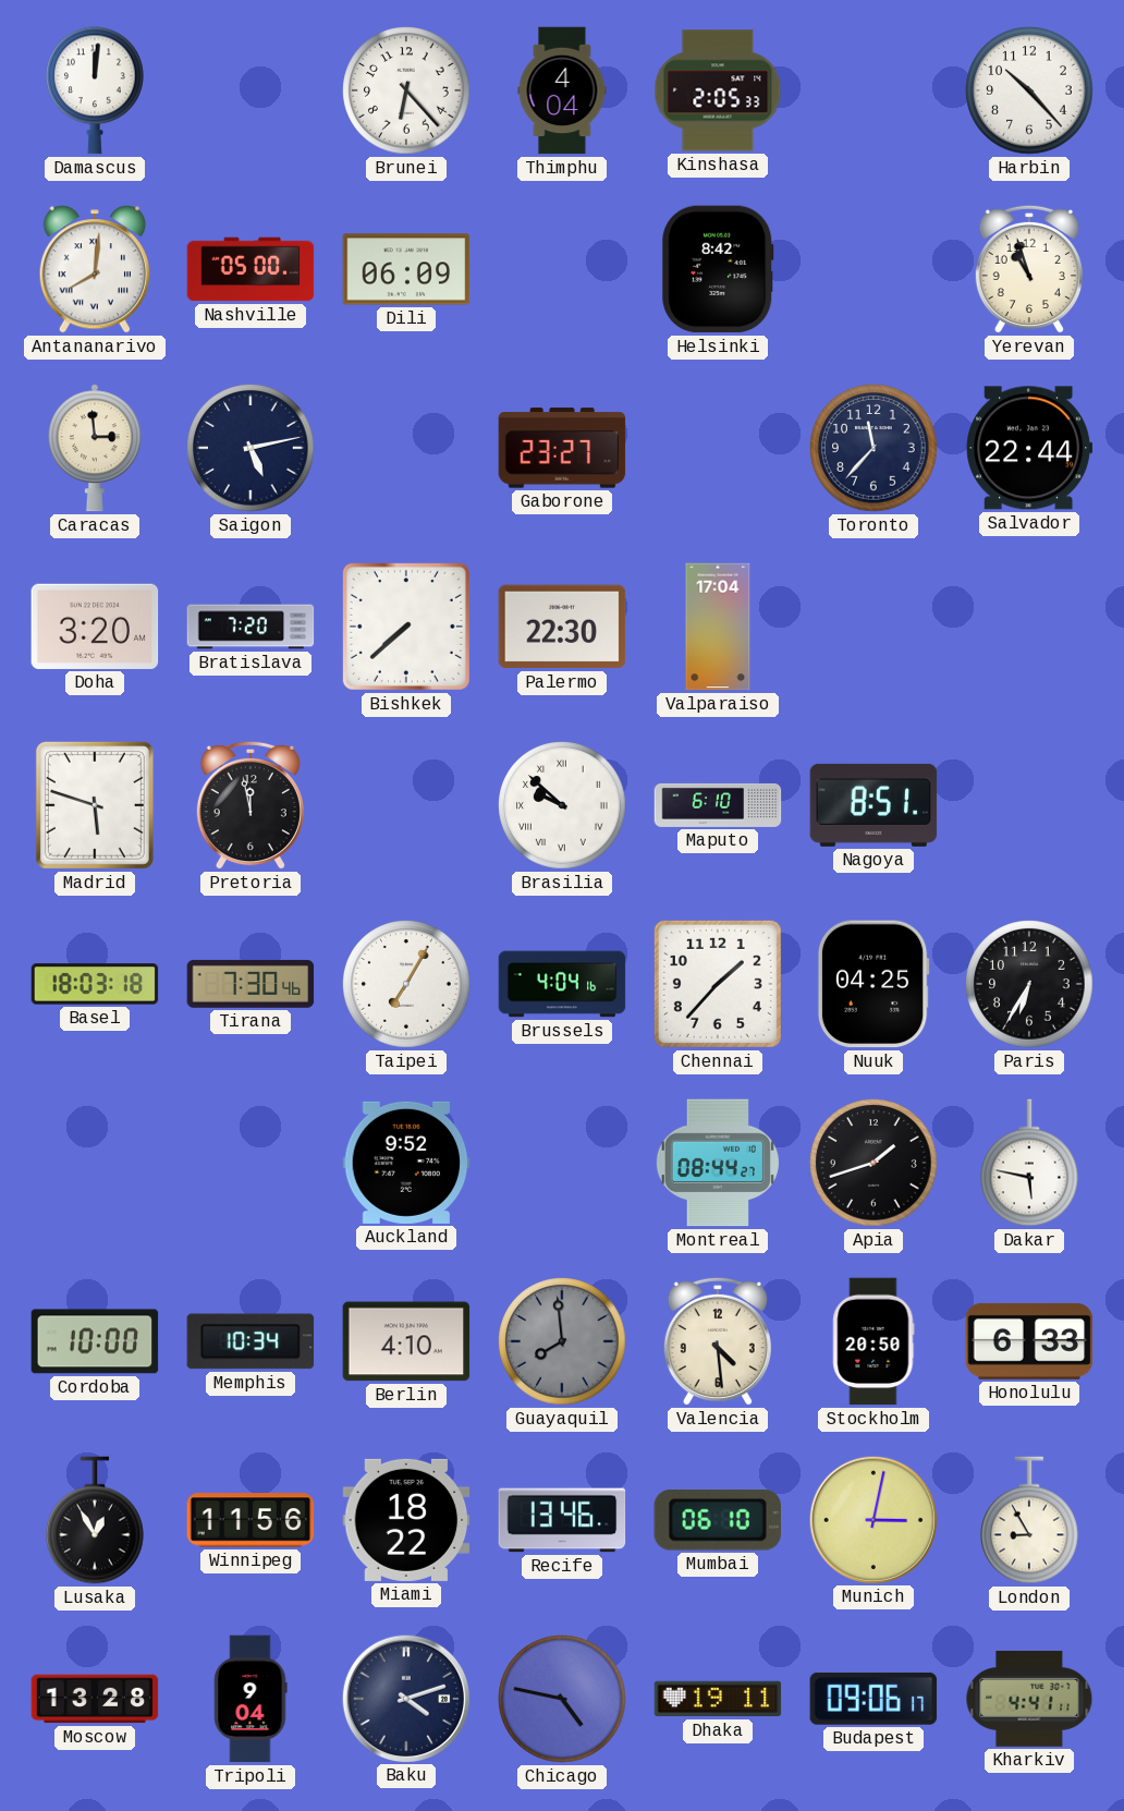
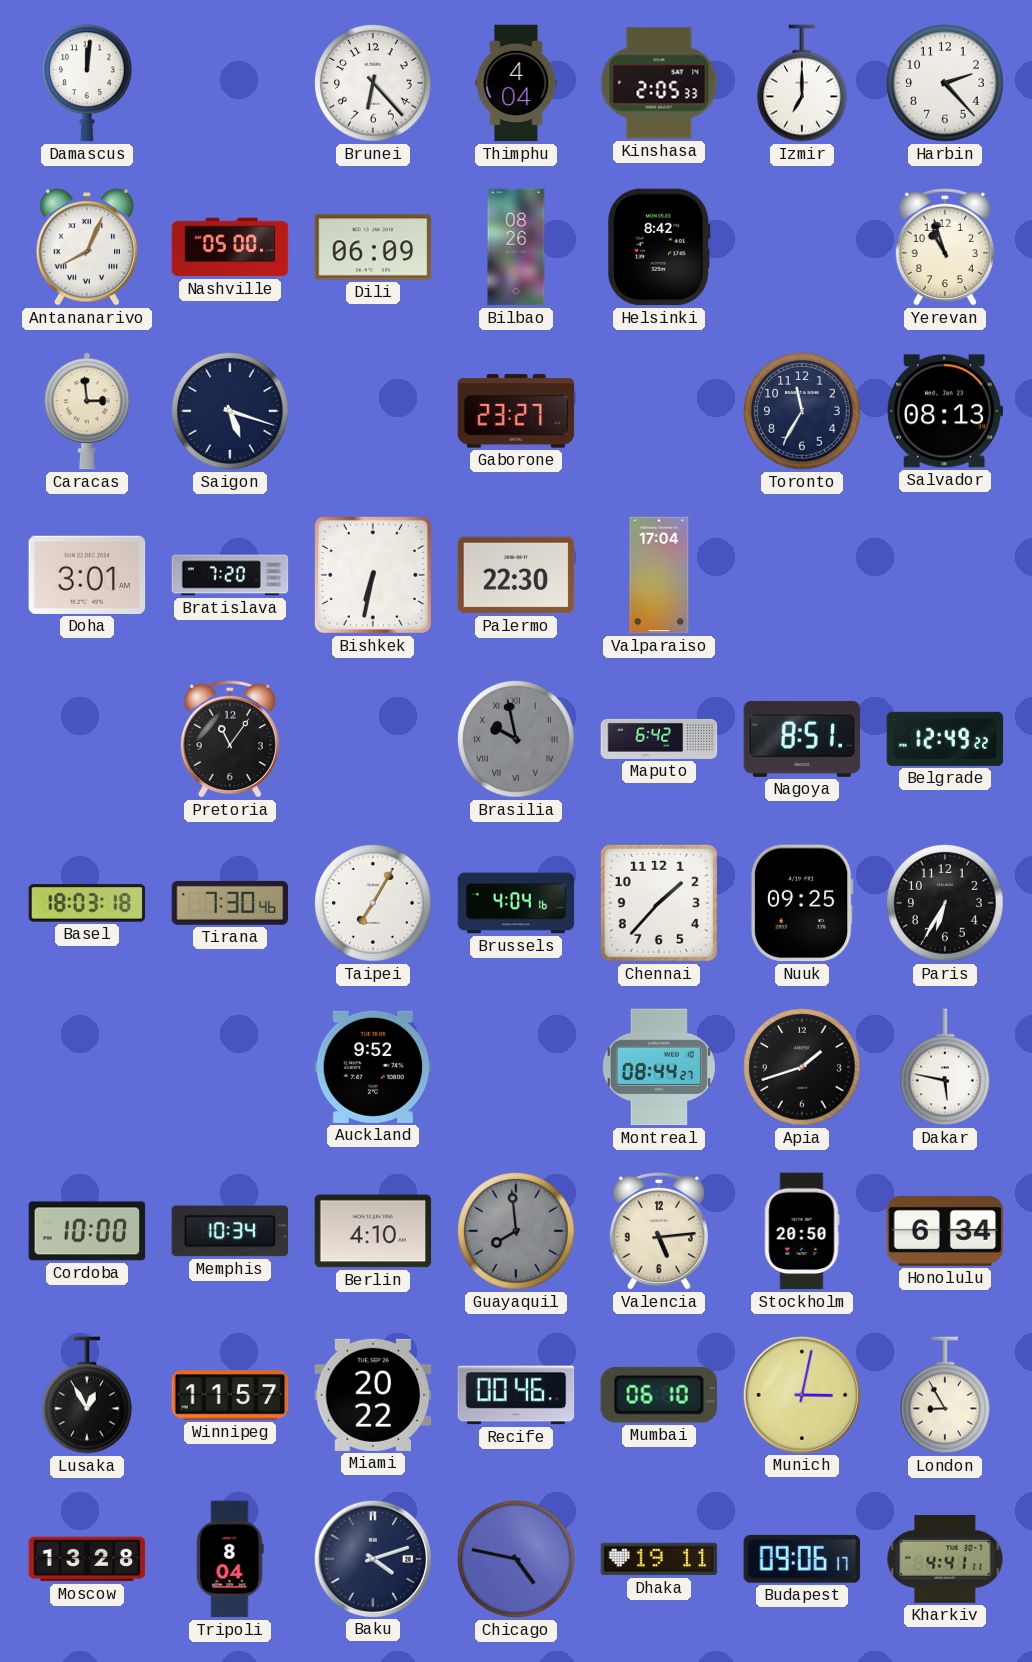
Izmir: none -> 7:00
Harbin: 10:23 -> 2:23
Antananarivo: 8:01 -> 8:04
Bilbao: none -> 08:26
Saigon: 5:13 -> 5:18
Toronto: 11:37 -> 11:35
Salvador: 22:44 -> 08:13
Doha: 3:20 -> 3:01
Bishkek: 7:38 -> 6:32
Madrid: 5:48 -> none
Pretoria: 11:58 -> 11:06
Brasilia: 9:52 -> 9:58
Brasilia dial: white -> grey
Maputo: 6:10 -> 6:42
Belgrade: none -> 12:49
Nuuk: 04:25 -> 09:25
Valencia: 4:29 -> 5:14
Honolulu: 6:33 -> 6:34
Winnipeg: 11:56 -> 11:57
Miami: 18:22 -> 20:22
Recife: 13:46 -> 00:46
Tripoli: 9:04 -> 8:04
